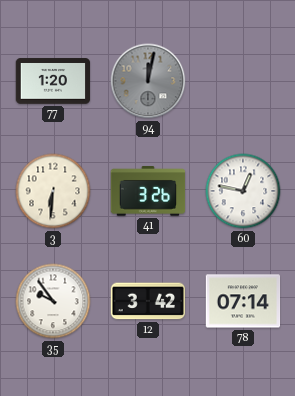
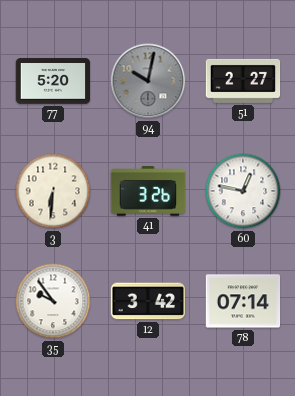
77: 1:20 -> 5:20
94: 12:02 -> 10:02
51: none -> 2:27
